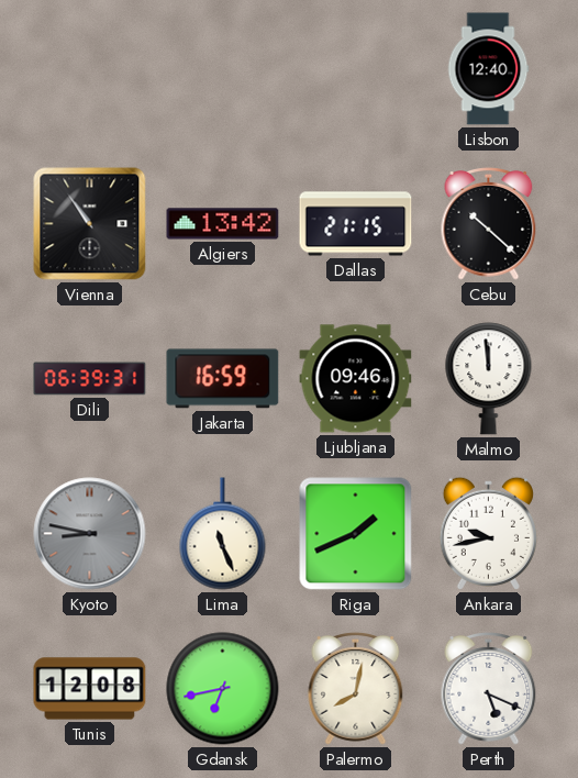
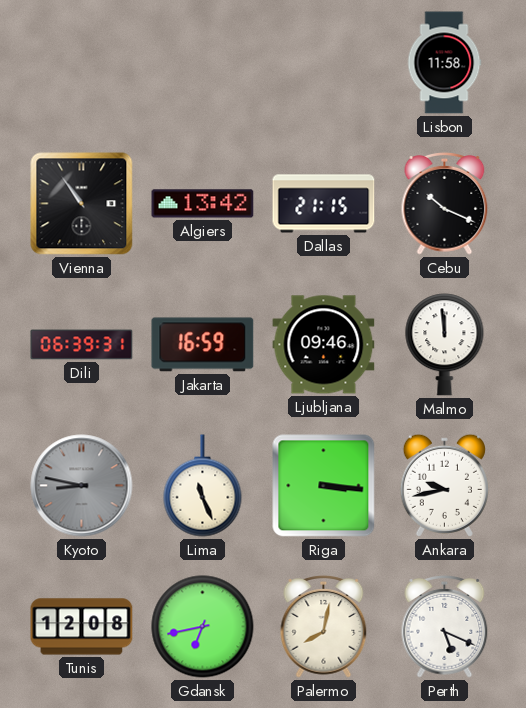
Lisbon: 12:40 -> 11:58
Cebu: 10:22 -> 10:19
Riga: 1:41 -> 3:16
